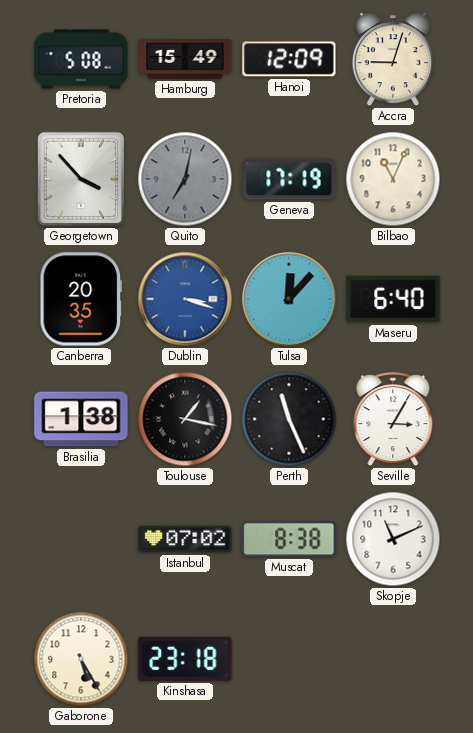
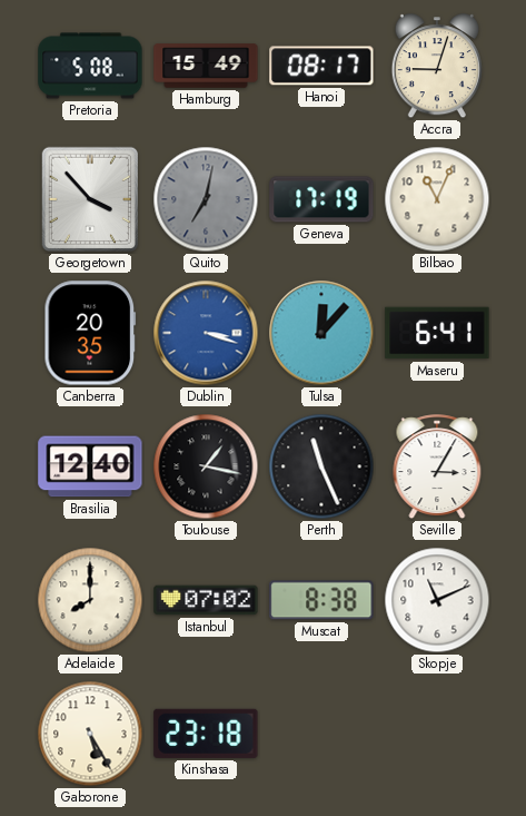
Hanoi: 12:09 -> 08:17
Maseru: 6:40 -> 6:41
Brasilia: 1:38 -> 12:40
Adelaide: none -> 8:00
